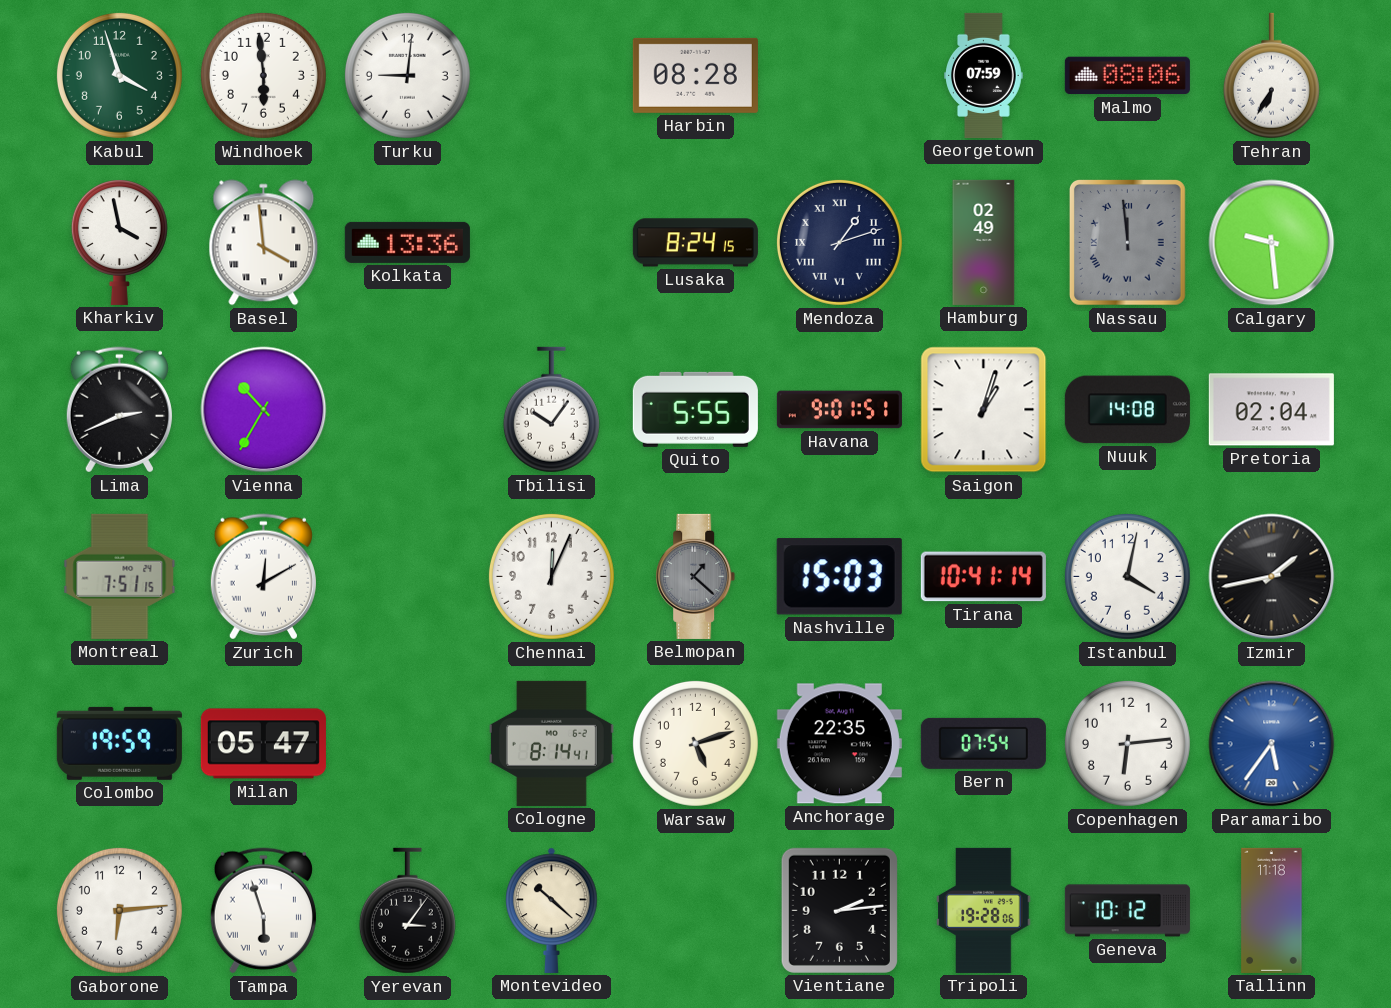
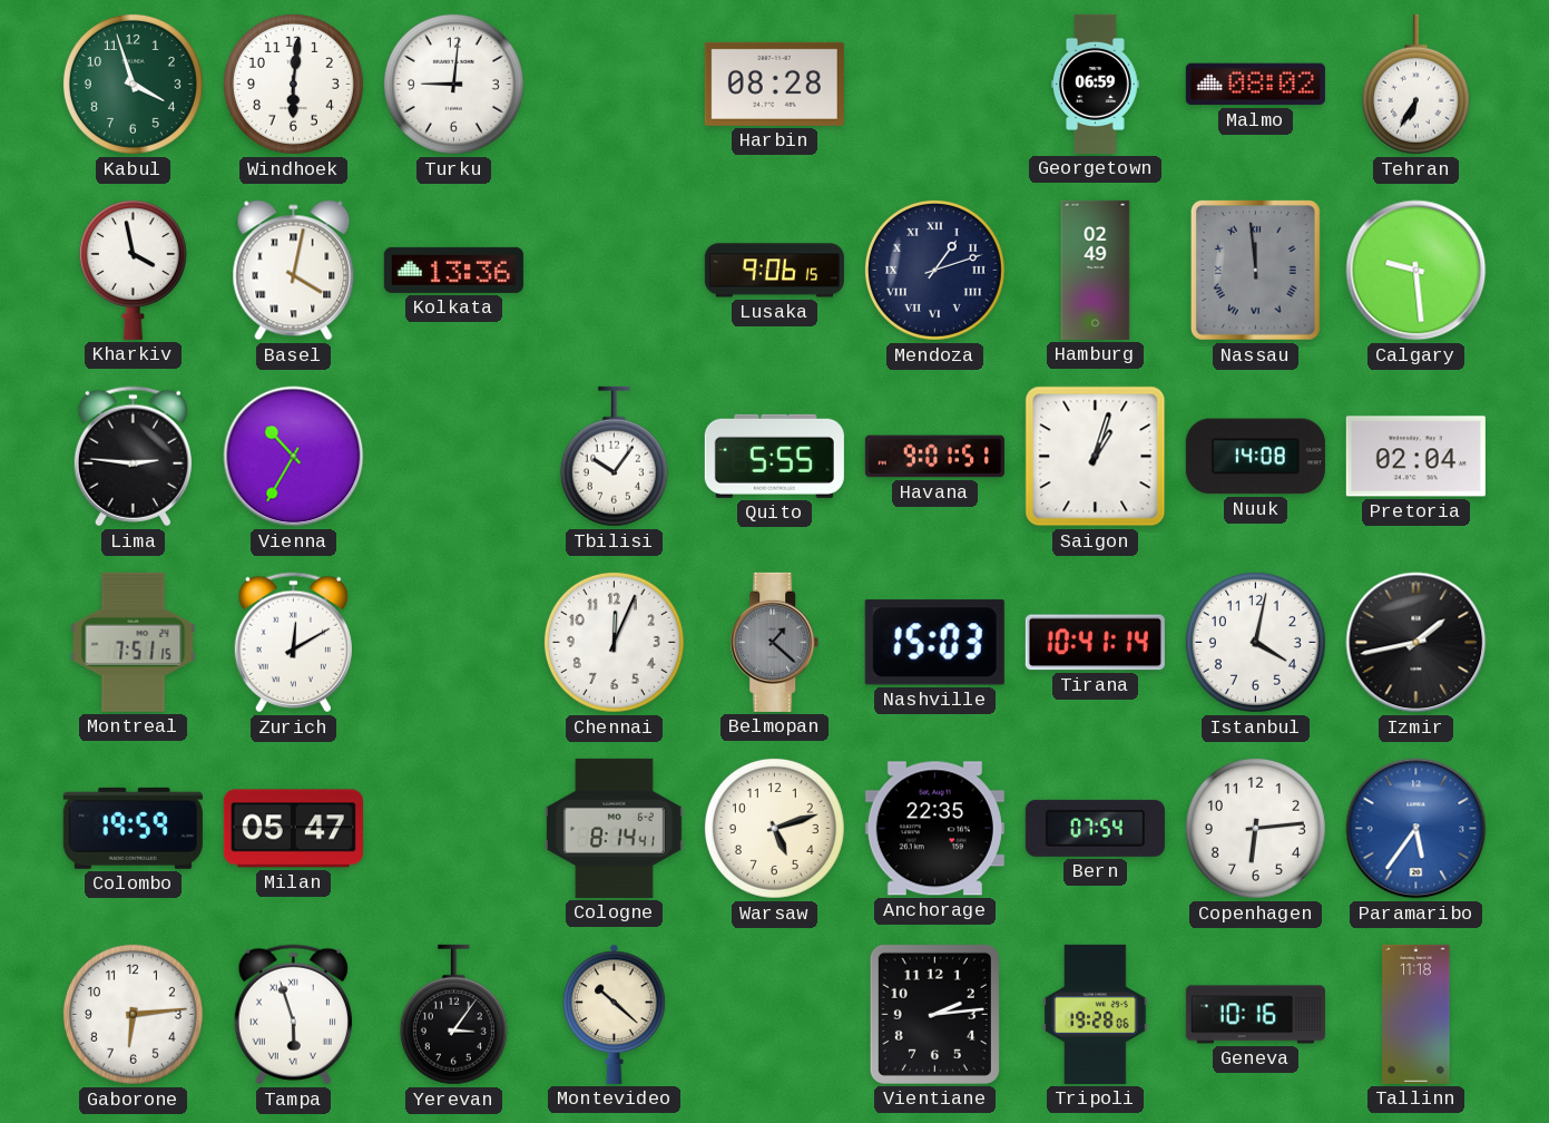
Windhoek: 5:59 -> 6:01
Georgetown: 07:59 -> 06:59
Malmo: 08:06 -> 08:02
Basel: 3:59 -> 4:02
Lusaka: 8:24 -> 9:06
Lima: 2:41 -> 2:46
Geneva: 10:12 -> 10:16
